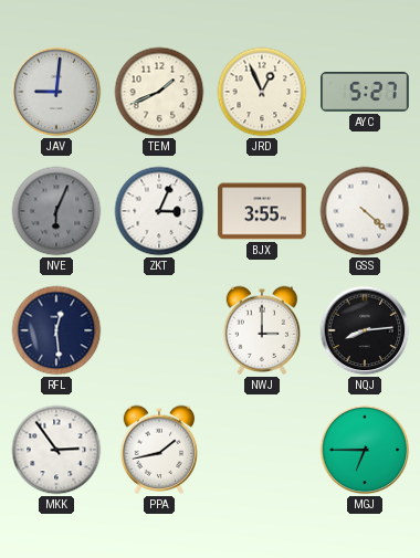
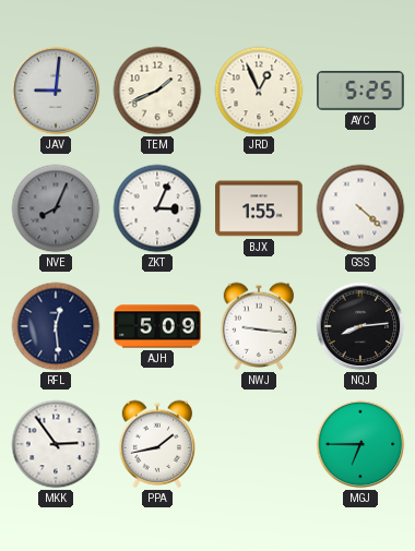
AYC: 5:27 -> 5:25
NVE: 6:04 -> 8:04
BJX: 3:55 -> 1:55
AJH: none -> 5:09
NWJ: 3:00 -> 9:16
